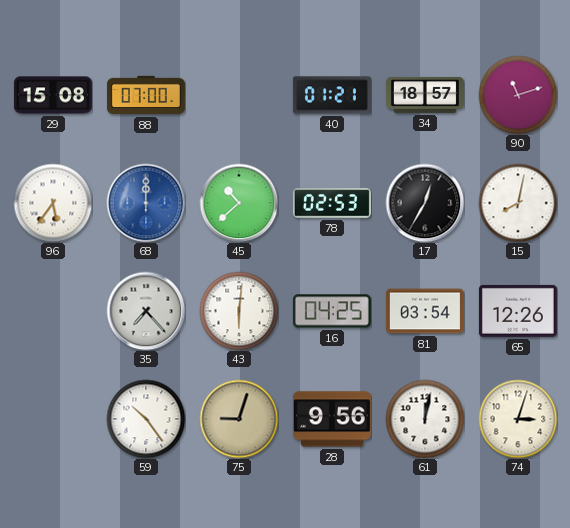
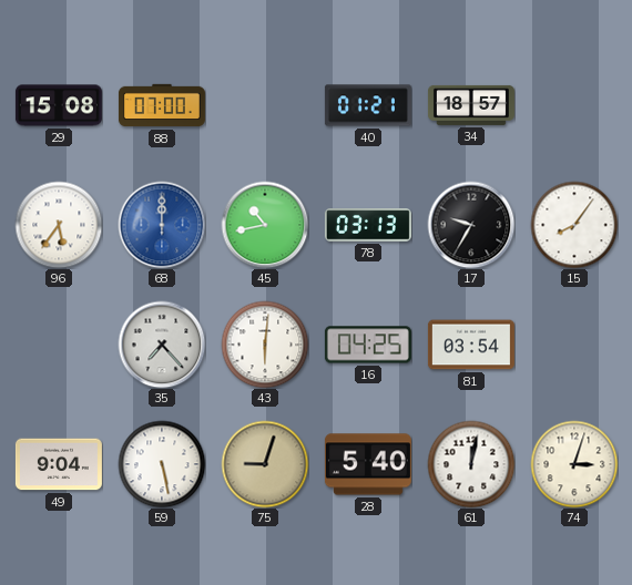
90: 11:12 -> none
45: 10:38 -> 10:43
78: 02:53 -> 03:13
17: 12:35 -> 9:35
15: 8:02 -> 8:06
65: 12:26 -> none
49: none -> 9:04
59: 10:24 -> 5:28
28: 9:56 -> 5:40
